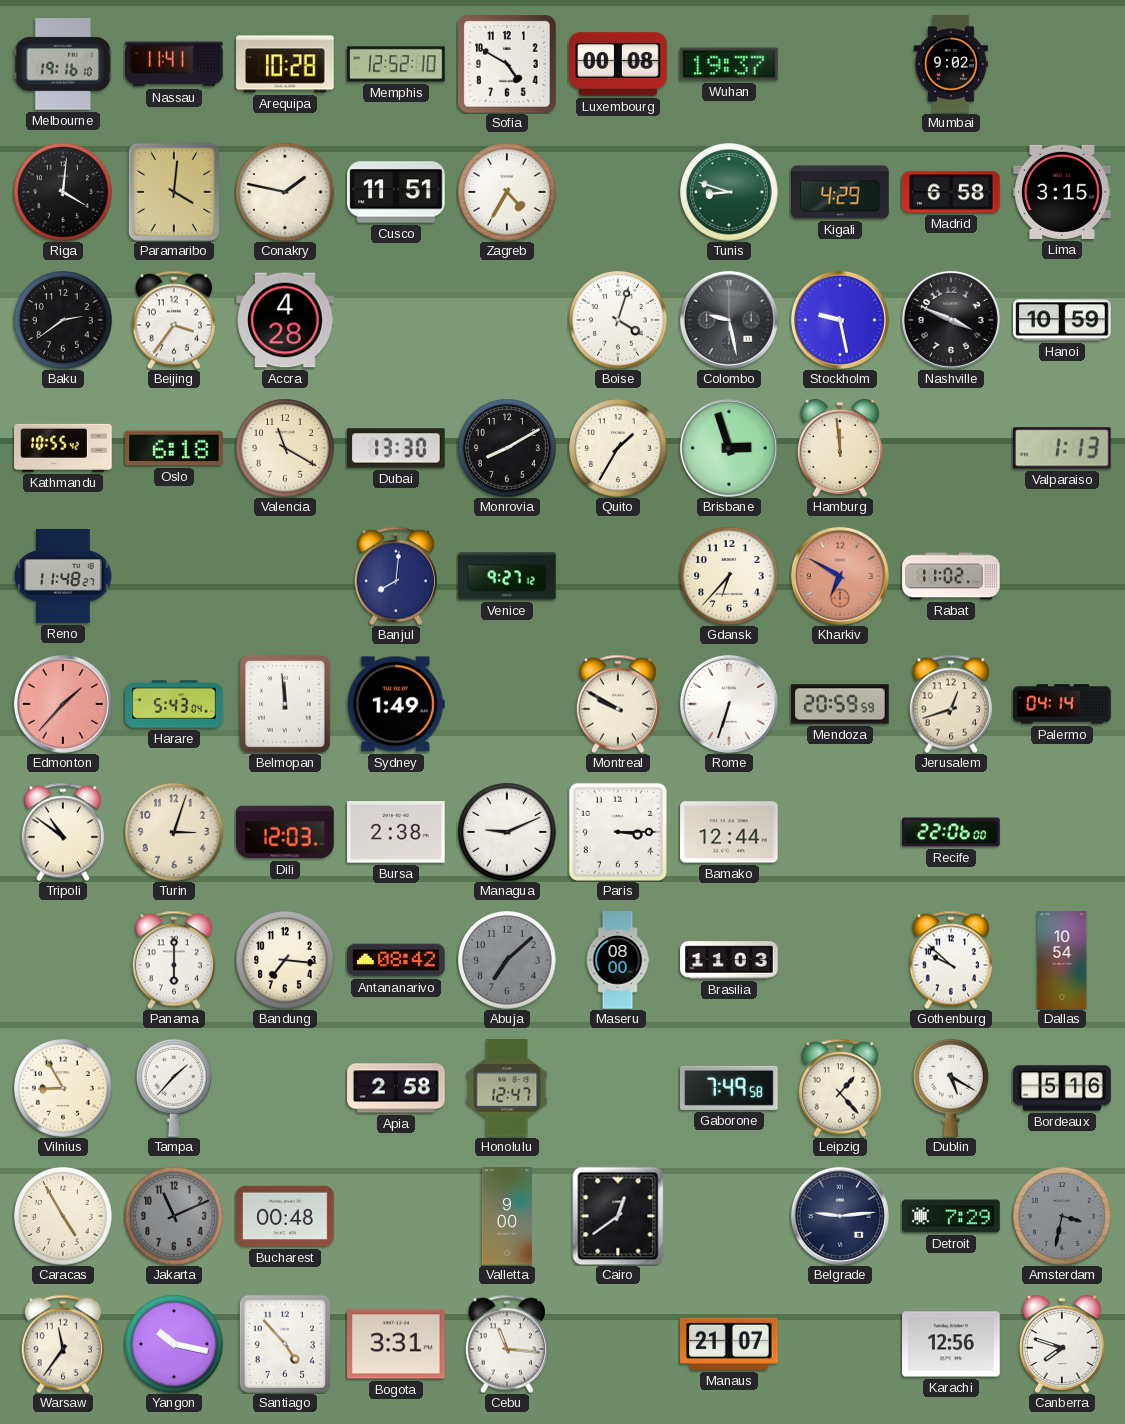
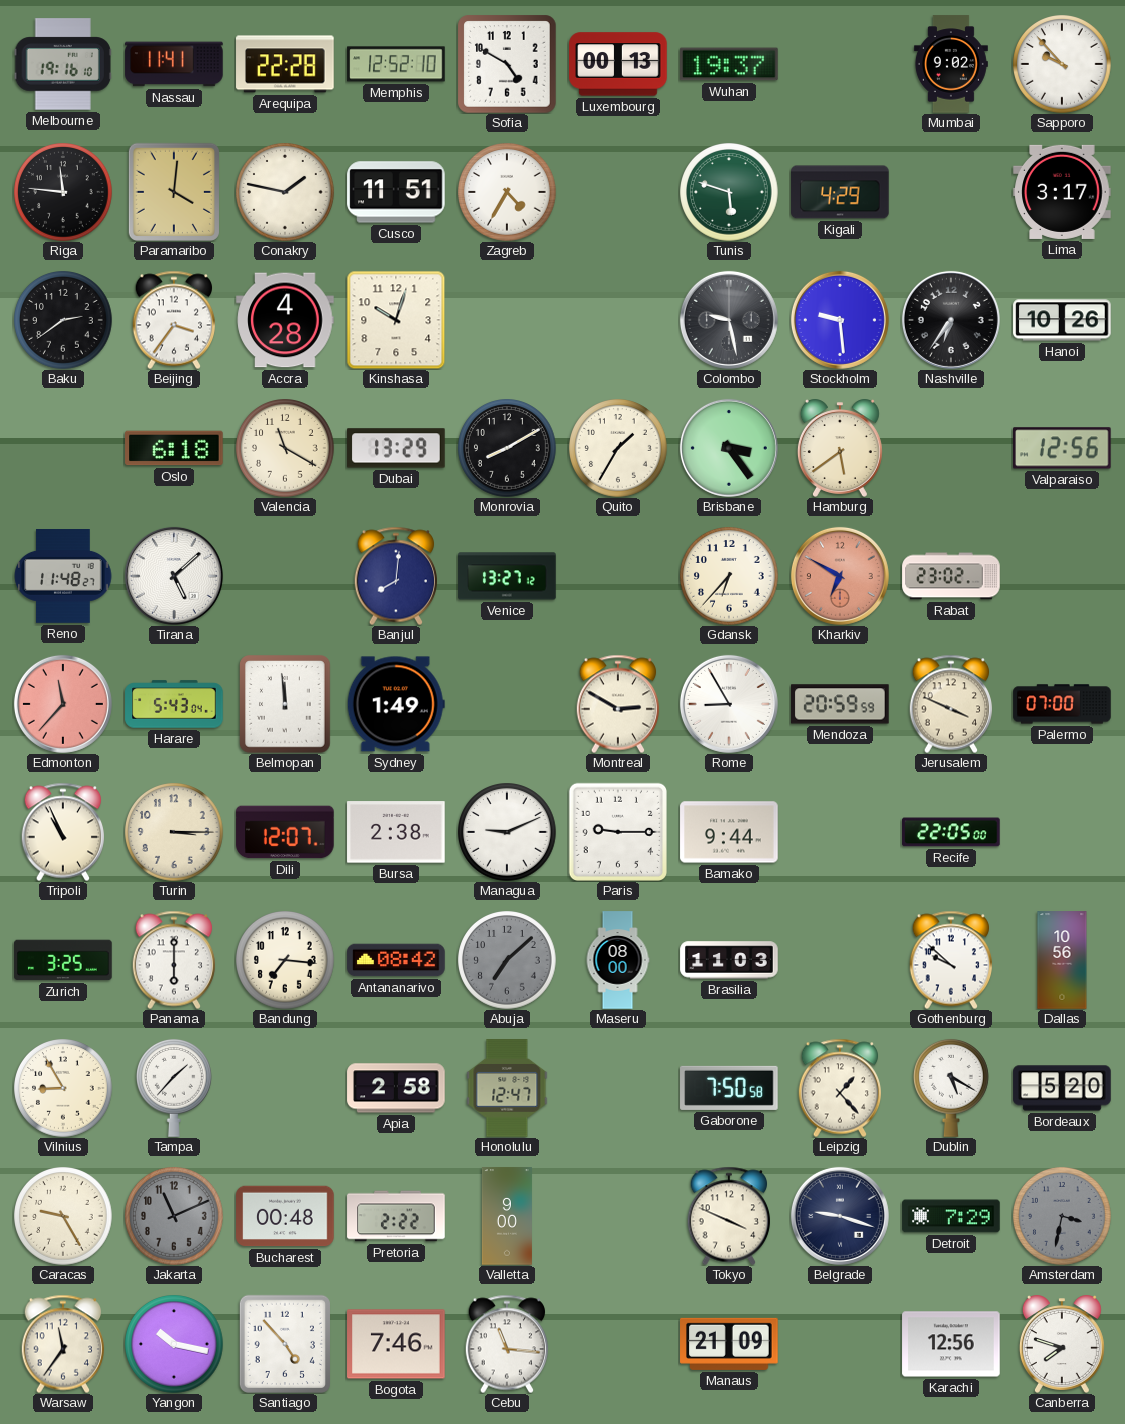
Arequipa: 10:28 -> 22:28
Luxembourg: 00:08 -> 00:13
Sapporo: none -> 9:53
Riga: 4:01 -> 11:46
Tunis: 8:48 -> 5:48
Madrid: 6:58 -> none
Lima: 3:15 -> 3:17
Kinshasa: none -> 10:03
Boise: 4:03 -> none
Stockholm: 9:28 -> 9:29
Nashville: 3:49 -> 6:36
Hanoi: 10:59 -> 10:26
Kathmandu: 10:55 -> none
Dubai: 13:30 -> 13:29
Brisbane: 2:57 -> 3:24
Hamburg: 11:59 -> 5:39
Valparaiso: 1:13 -> 12:56
Tirana: none -> 5:08
Venice: 9:27 -> 13:27
Rabat: 11:02 -> 23:02
Edmonton: 1:37 -> 11:37
Montreal: 9:50 -> 2:50
Rome: 6:33 -> 8:55
Jerusalem: 12:42 -> 3:49
Palermo: 04:14 -> 07:00
Tripoli: 10:51 -> 10:56
Turin: 3:03 -> 3:15
Dili: 12:03 -> 12:07
Paris: 3:15 -> 9:15
Bamako: 12:44 -> 9:44
Recife: 22:06 -> 22:05
Zurich: none -> 3:25
Dallas: 10:54 -> 10:56
Gaborone: 7:49 -> 7:50
Bordeaux: 5:16 -> 5:20
Caracas: 4:55 -> 9:25
Pretoria: none -> 2:22
Cairo: 12:39 -> none
Tokyo: none -> 3:49
Belgrade: 9:14 -> 9:18
Bogota: 3:31 -> 7:46
Manaus: 21:07 -> 21:09
